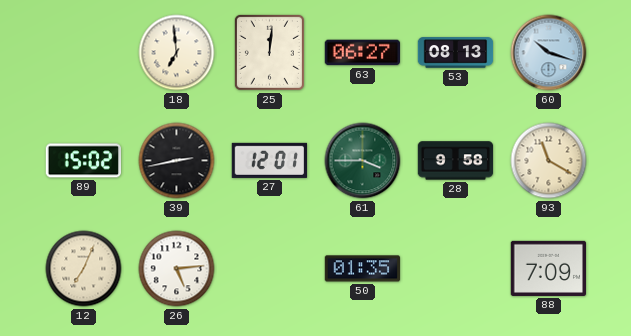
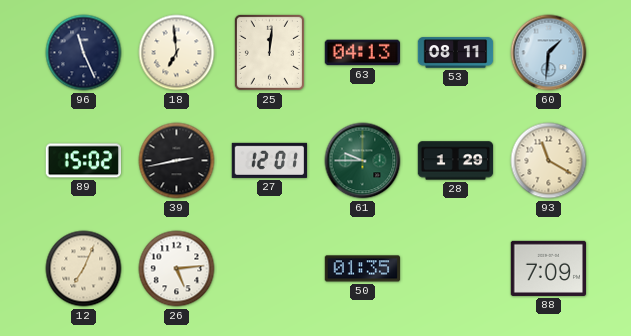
96: none -> 11:26
63: 06:27 -> 04:13
53: 08:13 -> 08:11
60: 10:18 -> 1:31
61: 3:45 -> 9:45
28: 9:58 -> 1:29
